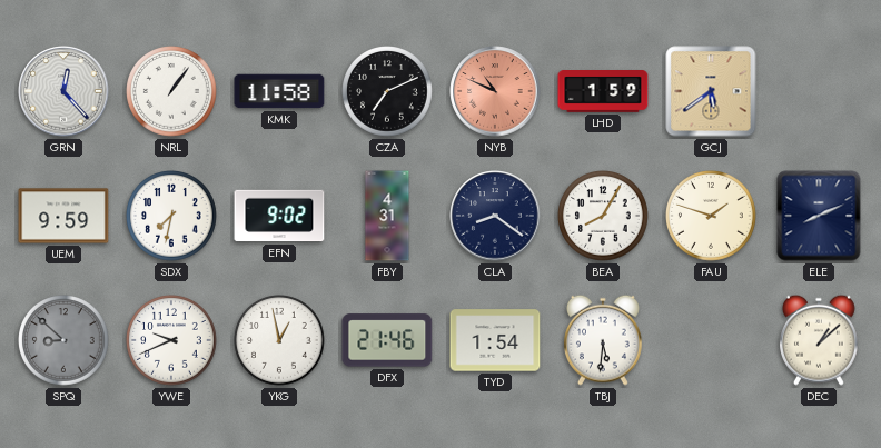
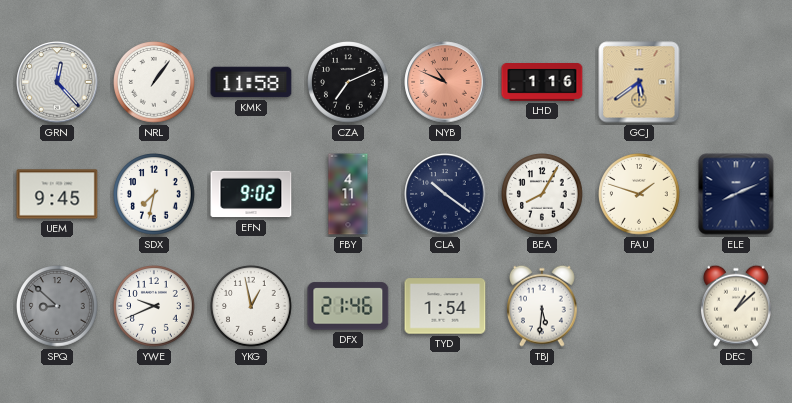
LHD: 1:59 -> 1:16
UEM: 9:59 -> 9:45
FBY: 4:31 -> 4:11
CLA: 8:21 -> 10:21
